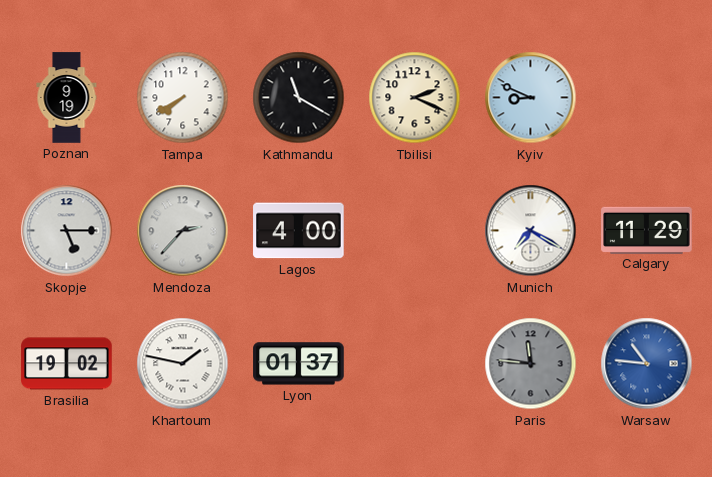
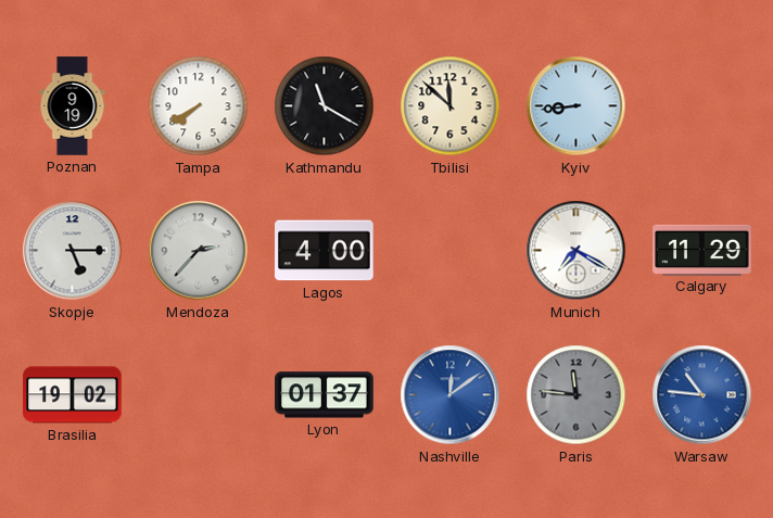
Tbilisi: 2:19 -> 11:52
Kyiv: 8:49 -> 8:44
Khartoum: 1:47 -> none
Nashville: none -> 12:09
